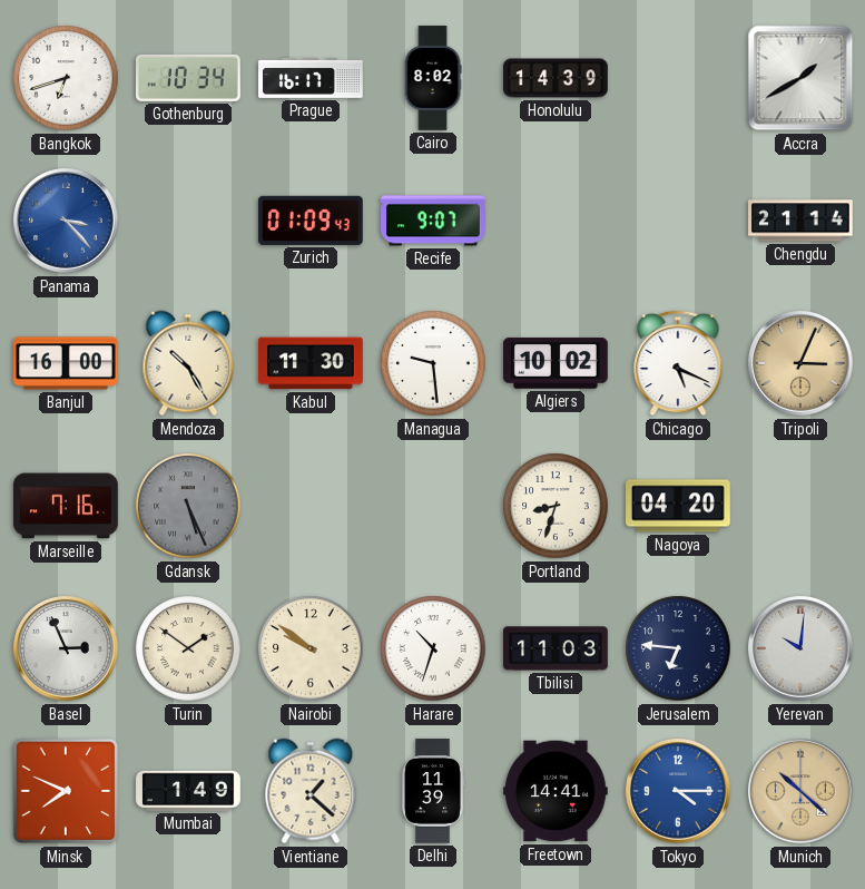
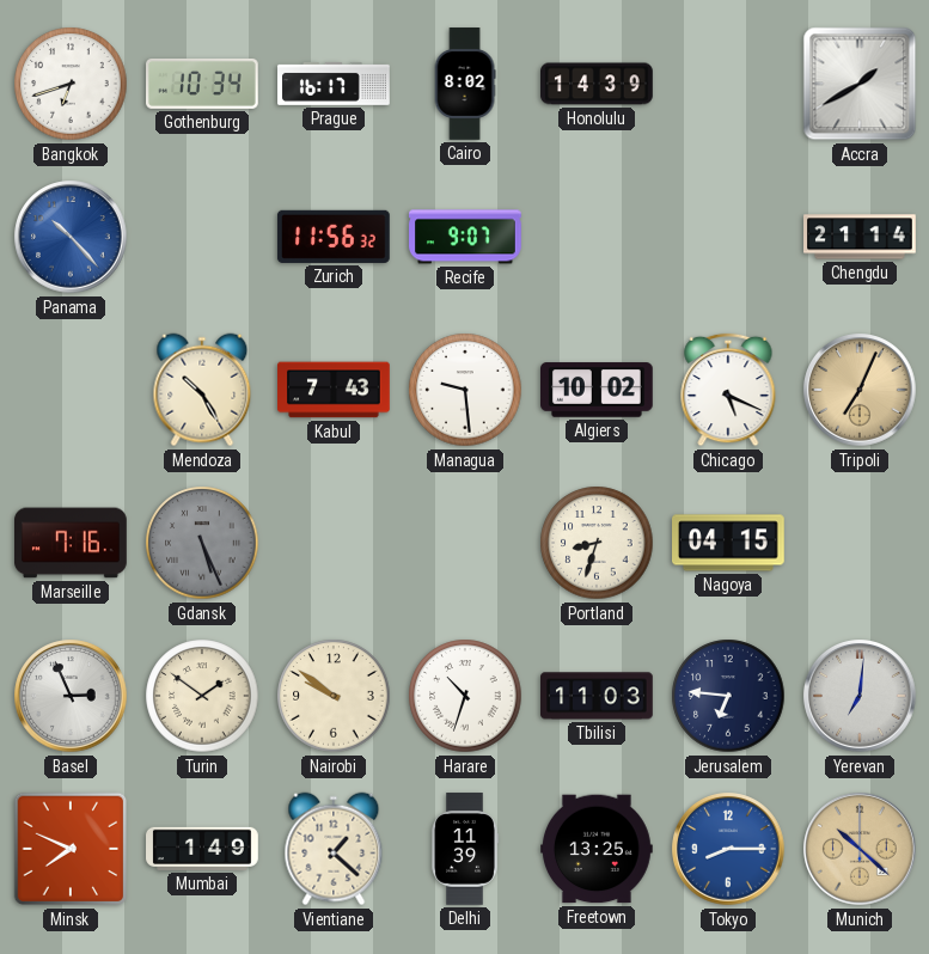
Panama: 3:23 -> 10:23
Zurich: 01:09 -> 11:56
Banjul: 16:00 -> none
Kabul: 11:30 -> 7:43
Tripoli: 3:04 -> 7:04
Nagoya: 04:20 -> 04:15
Yerevan: 10:01 -> 7:01
Freetown: 14:41 -> 13:25
Tokyo: 4:15 -> 8:15
